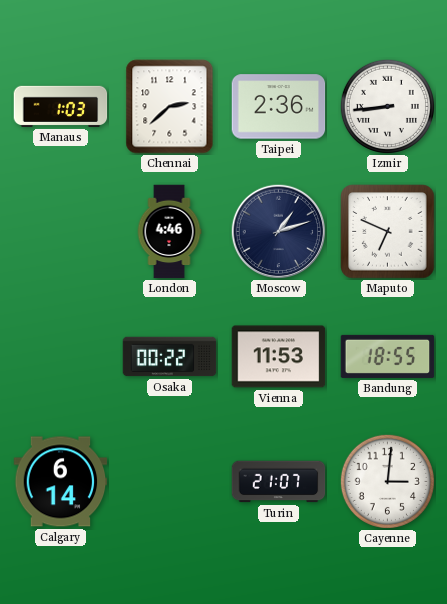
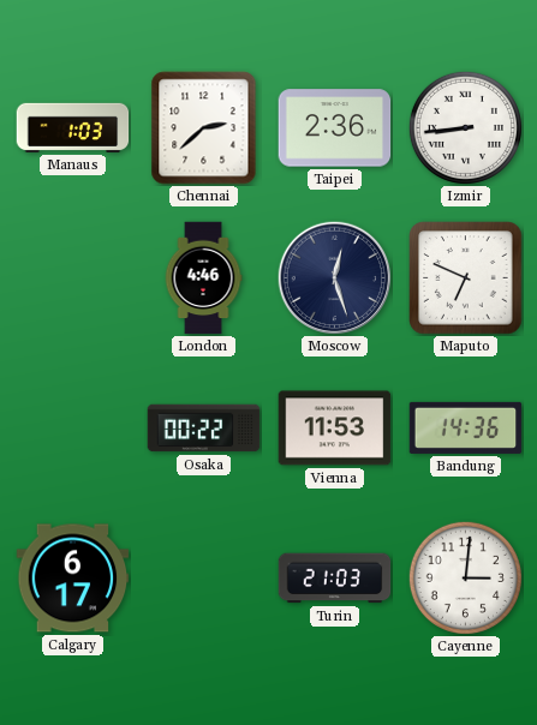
Moscow: 1:12 -> 12:27
Bandung: 18:55 -> 14:36
Calgary: 6:14 -> 6:17
Turin: 21:07 -> 21:03
